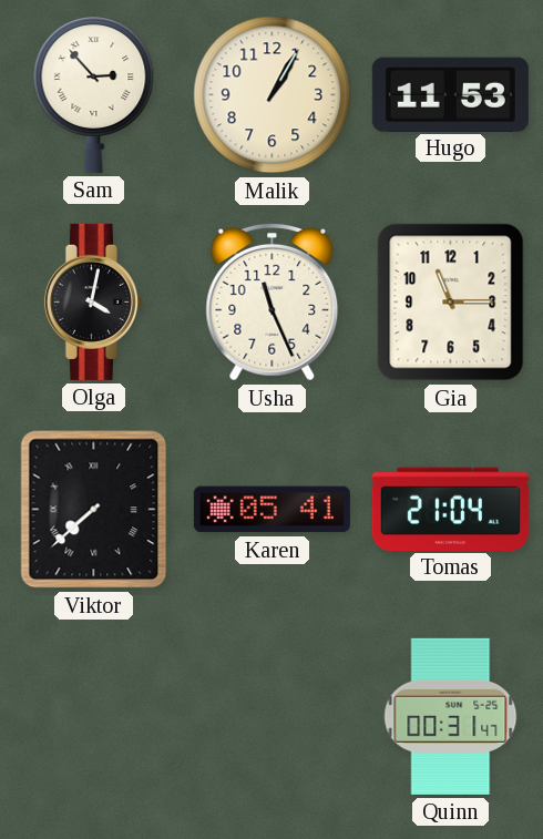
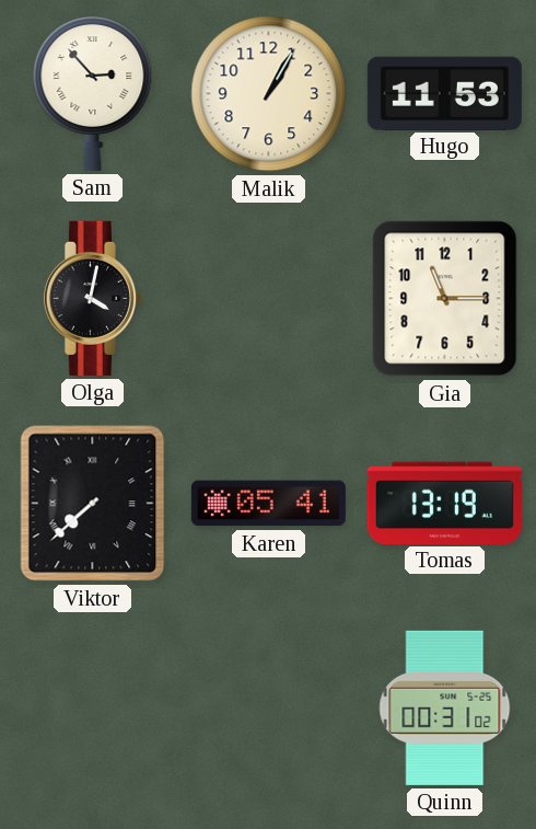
Usha: 11:26 -> none
Tomas: 21:04 -> 13:19
Quinn: 00:31:47 -> 00:31:02
